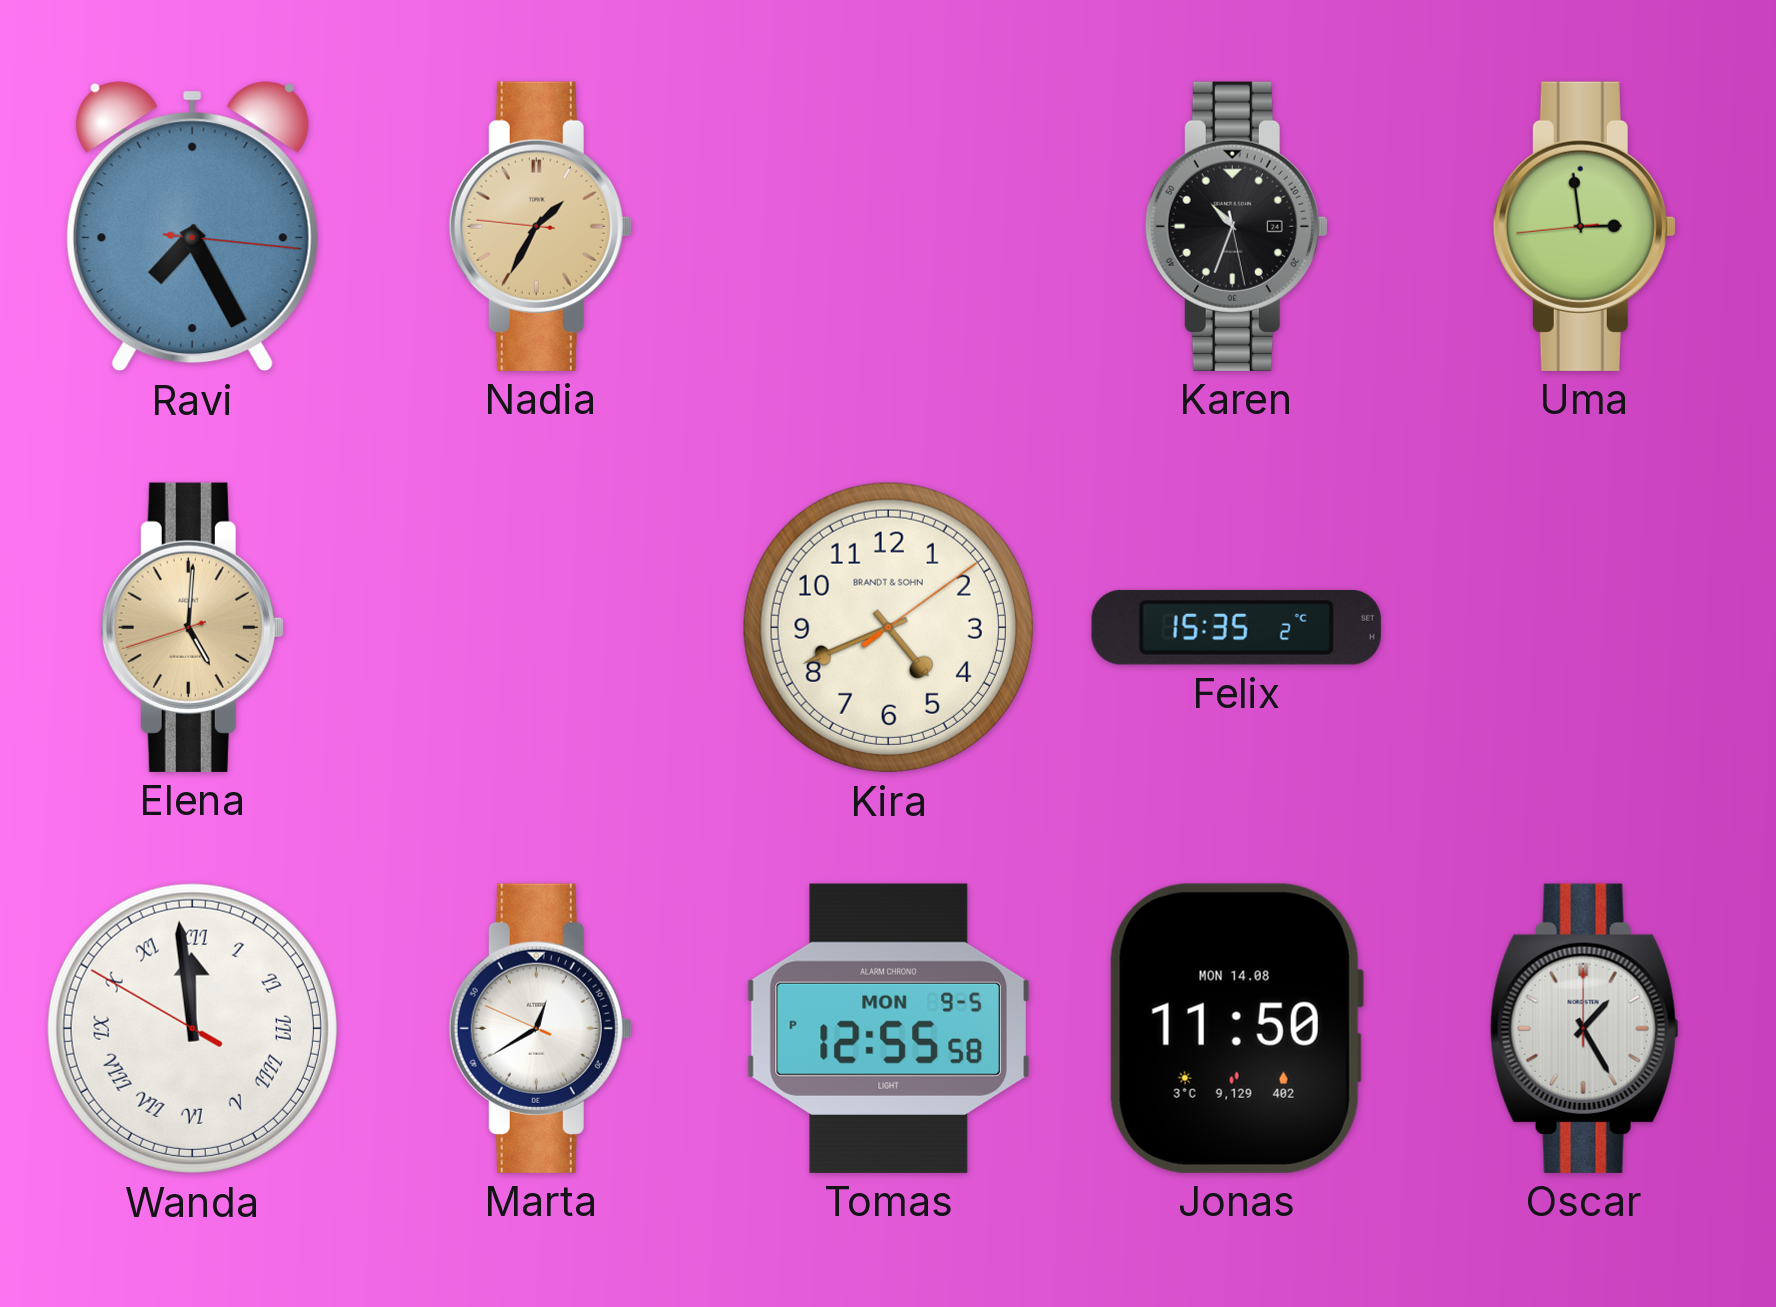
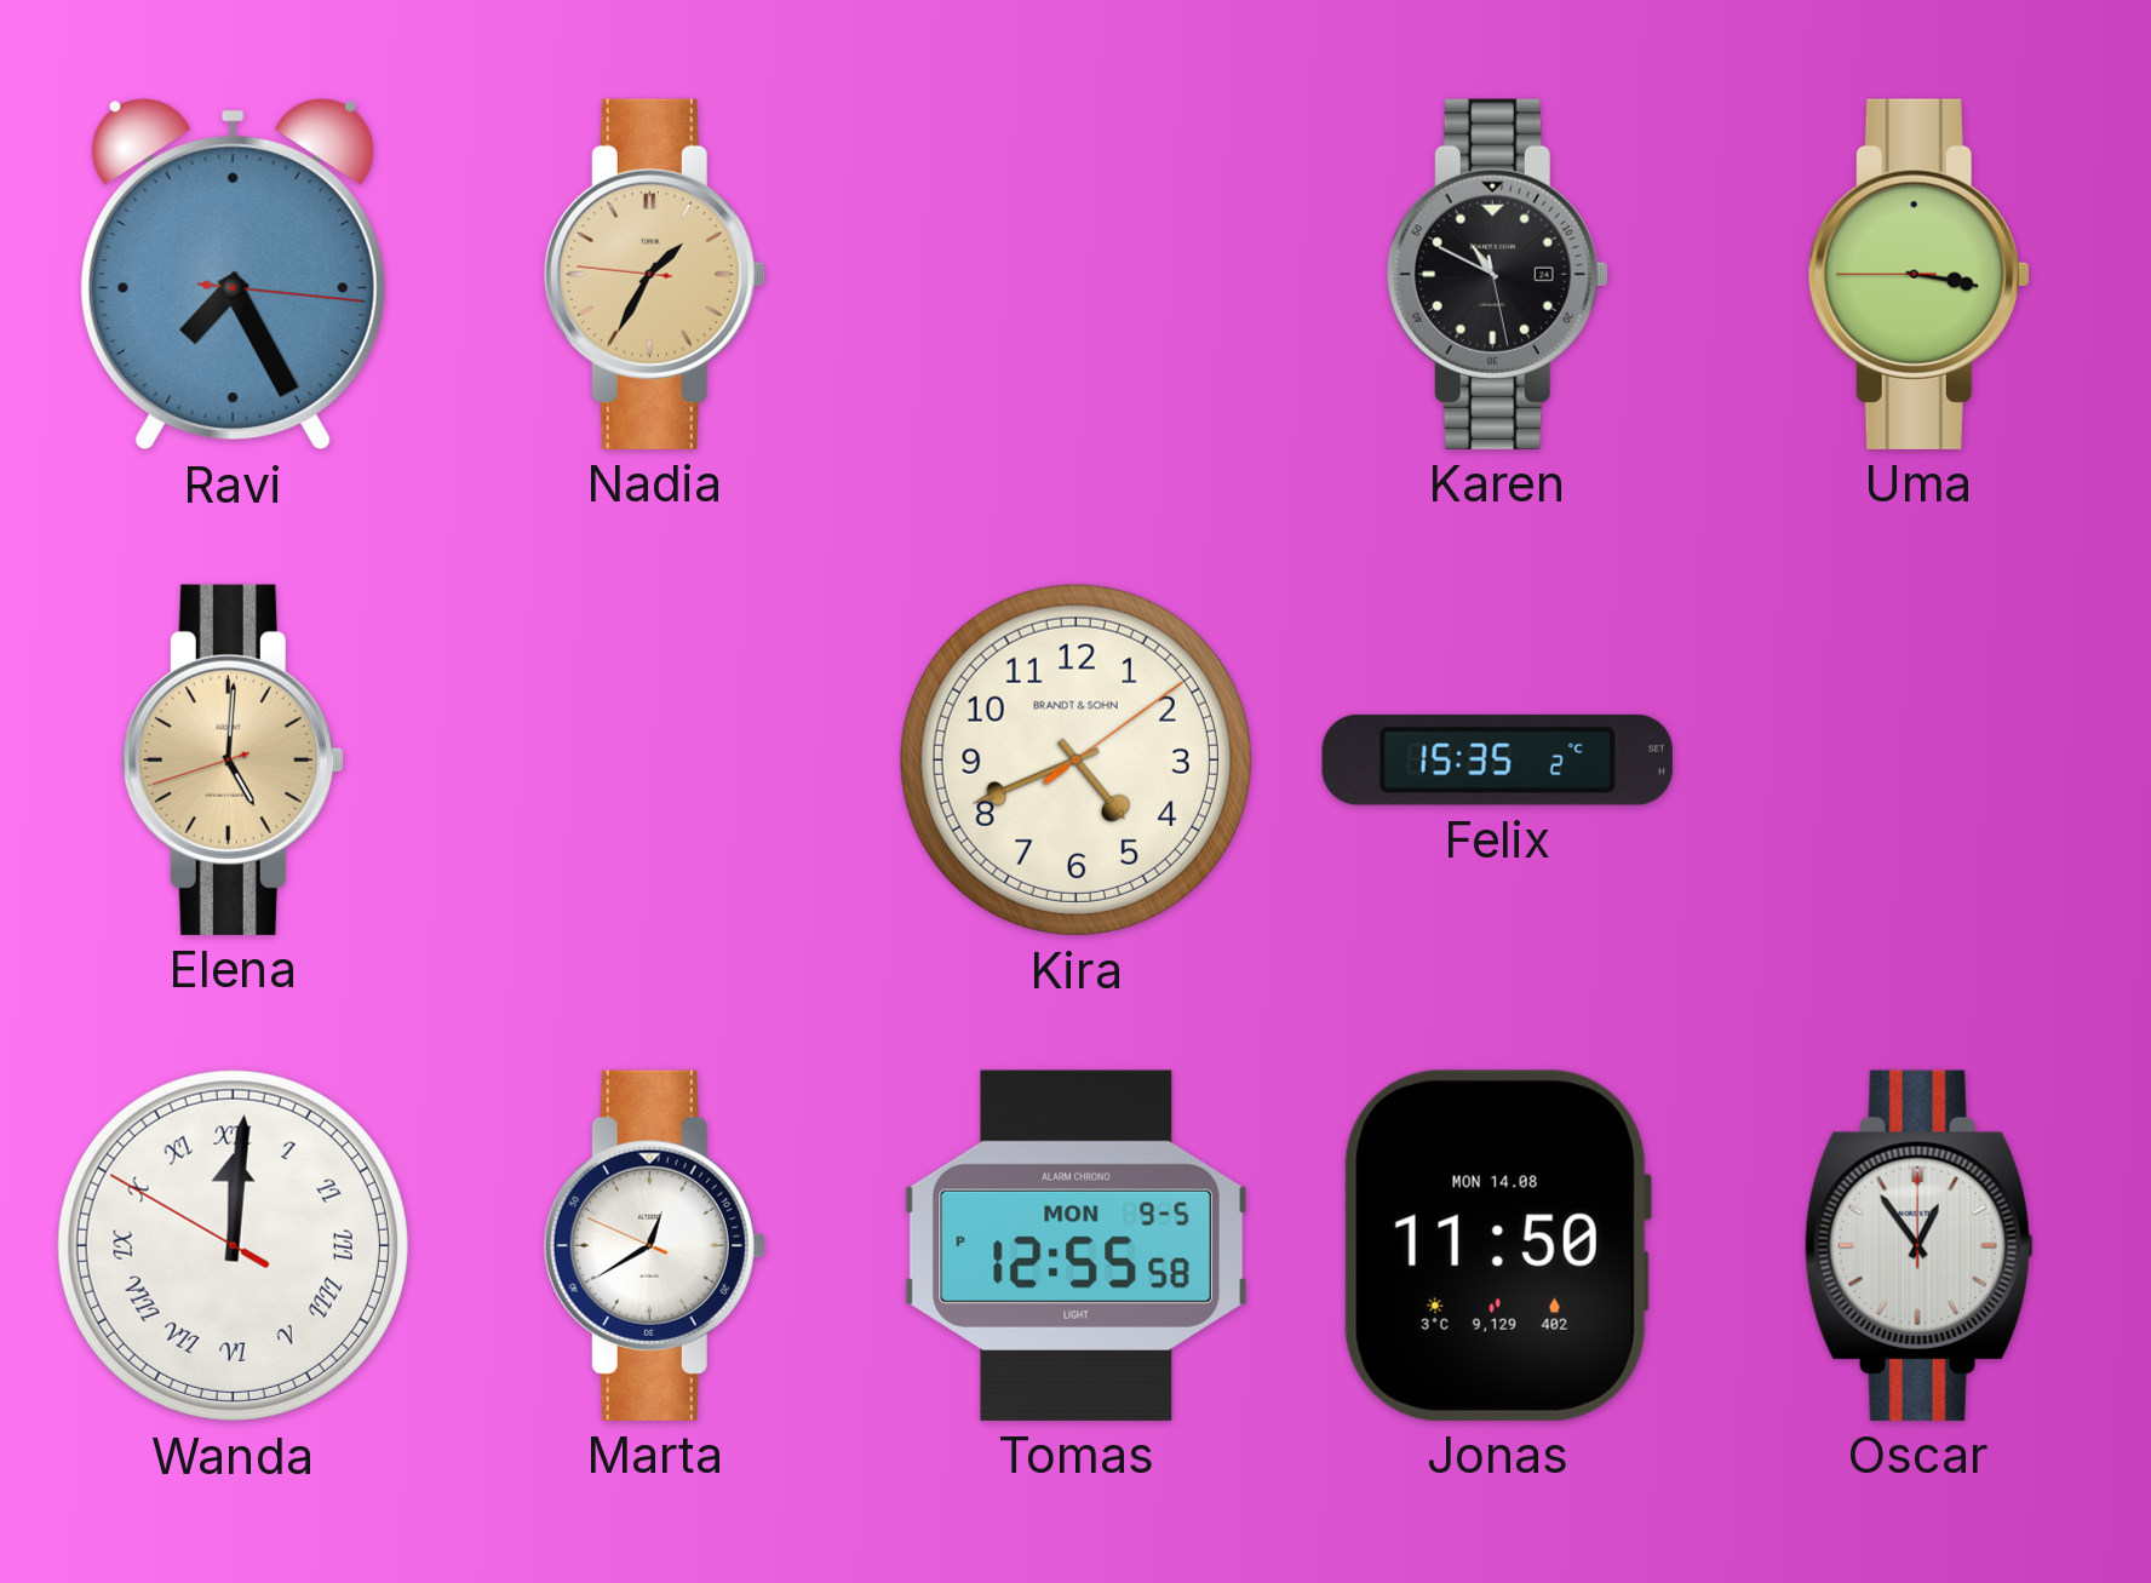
Karen: 10:33 -> 10:49
Uma: 2:58 -> 3:16
Wanda: 11:58 -> 12:00
Oscar: 1:25 -> 12:54
